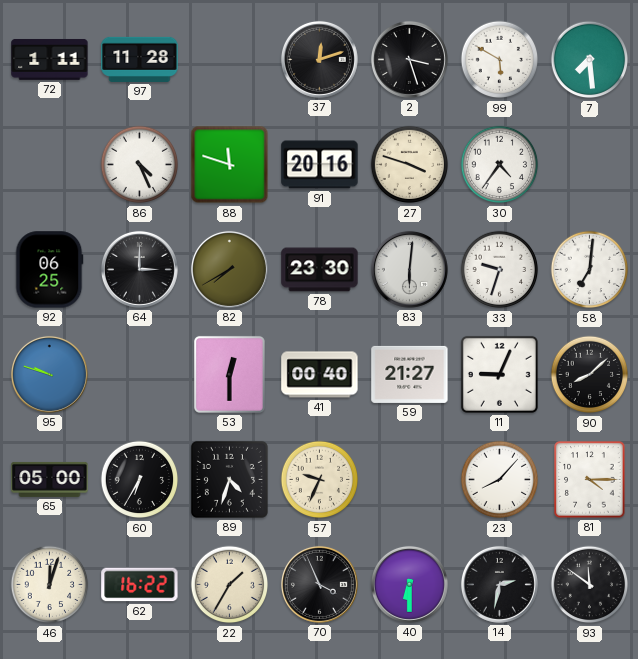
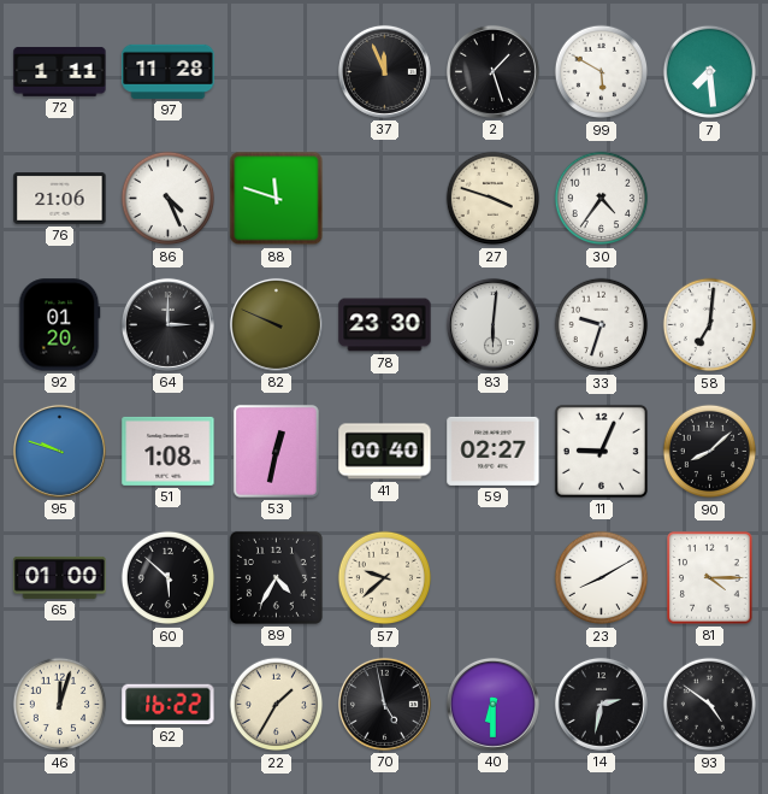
37: 12:12 -> 11:56
2: 3:27 -> 1:27
76: none -> 21:06
91: 20:16 -> none
92: 06:25 -> 01:20
82: 7:40 -> 9:49
51: none -> 1:08
53: 12:30 -> 12:32
59: 21:27 -> 02:27
65: 05:00 -> 01:00
60: 6:35 -> 5:52
89: 4:33 -> 4:35
57: 9:34 -> 9:38
23: 8:07 -> 8:10
70: 3:56 -> 4:58
93: 11:51 -> 4:51
